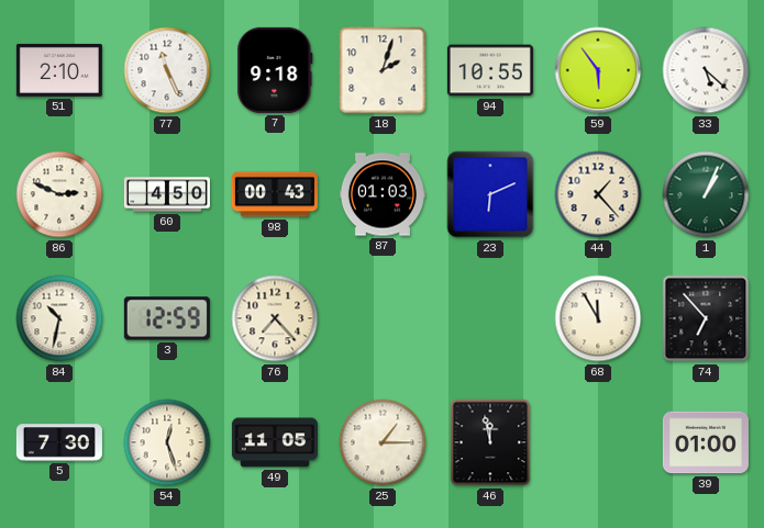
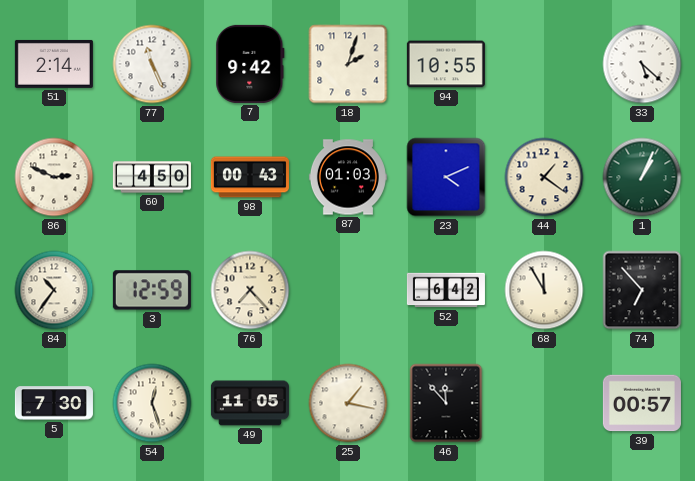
51: 2:10 -> 2:14
7: 9:18 -> 9:42
59: 5:54 -> none
23: 6:11 -> 4:11
44: 1:23 -> 1:21
84: 10:32 -> 10:36
52: none -> 6:42
25: 1:15 -> 1:17
46: 11:58 -> 11:53
39: 01:00 -> 00:57
